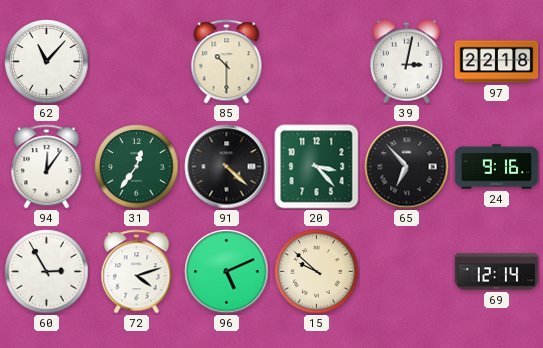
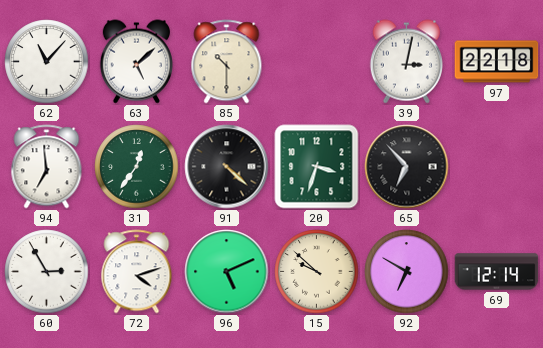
63: none -> 5:08
94: 12:06 -> 6:59
20: 3:23 -> 3:33
24: 9:16 -> none
92: none -> 6:50
